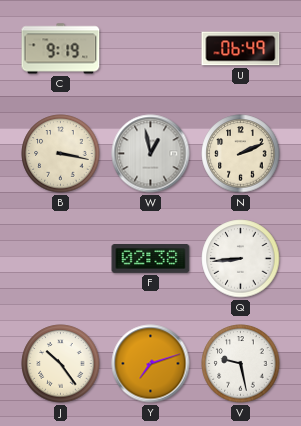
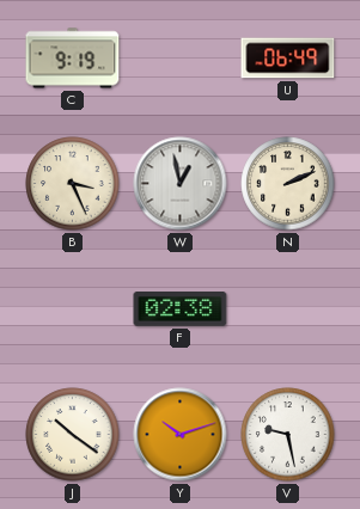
B: 3:17 -> 3:26
Q: 8:44 -> none
J: 10:24 -> 10:21
Y: 7:12 -> 10:12
